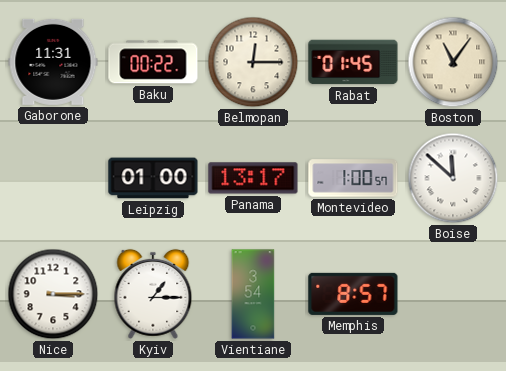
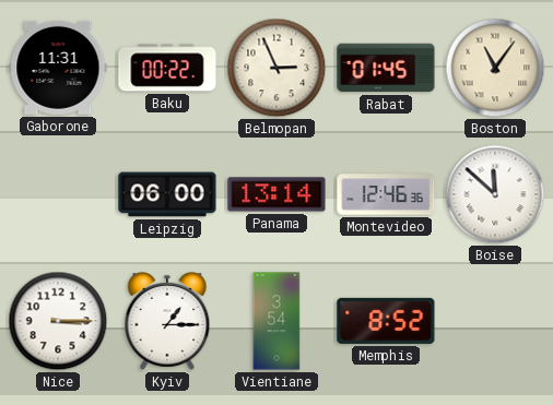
Belmopan: 12:15 -> 2:56
Leipzig: 01:00 -> 06:00
Panama: 13:17 -> 13:14
Montevideo: 1:00 -> 12:46
Memphis: 8:57 -> 8:52
